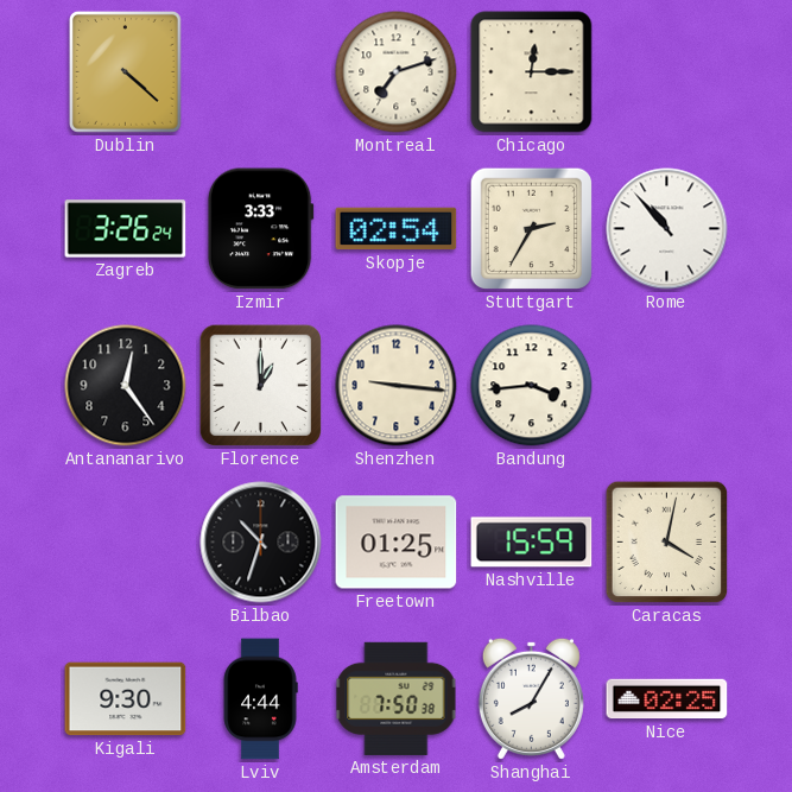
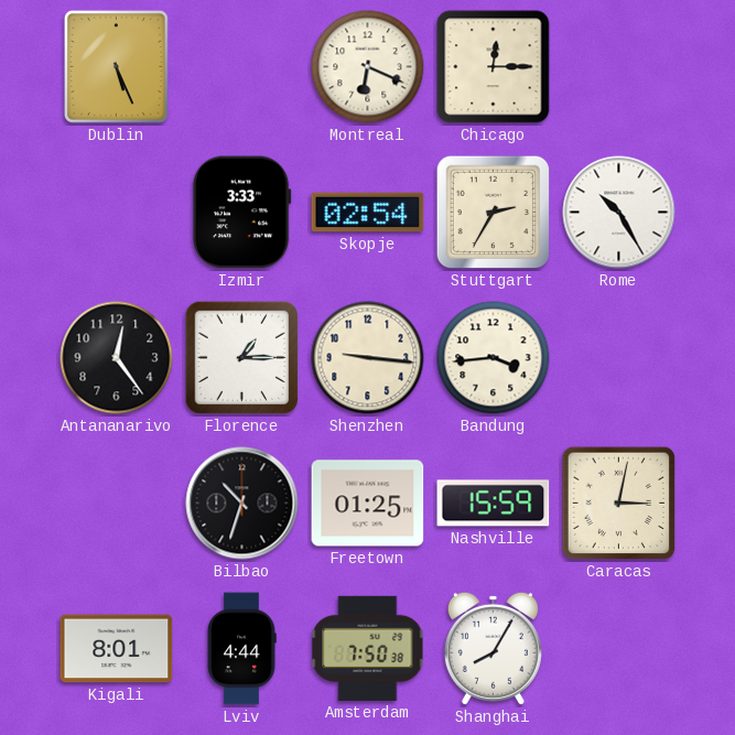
Dublin: 4:22 -> 5:26
Montreal: 7:12 -> 6:19
Zagreb: 3:26 -> none
Rome: 10:53 -> 10:25
Florence: 1:00 -> 1:15
Caracas: 4:02 -> 3:02
Kigali: 9:30 -> 8:01
Nice: 02:25 -> none
